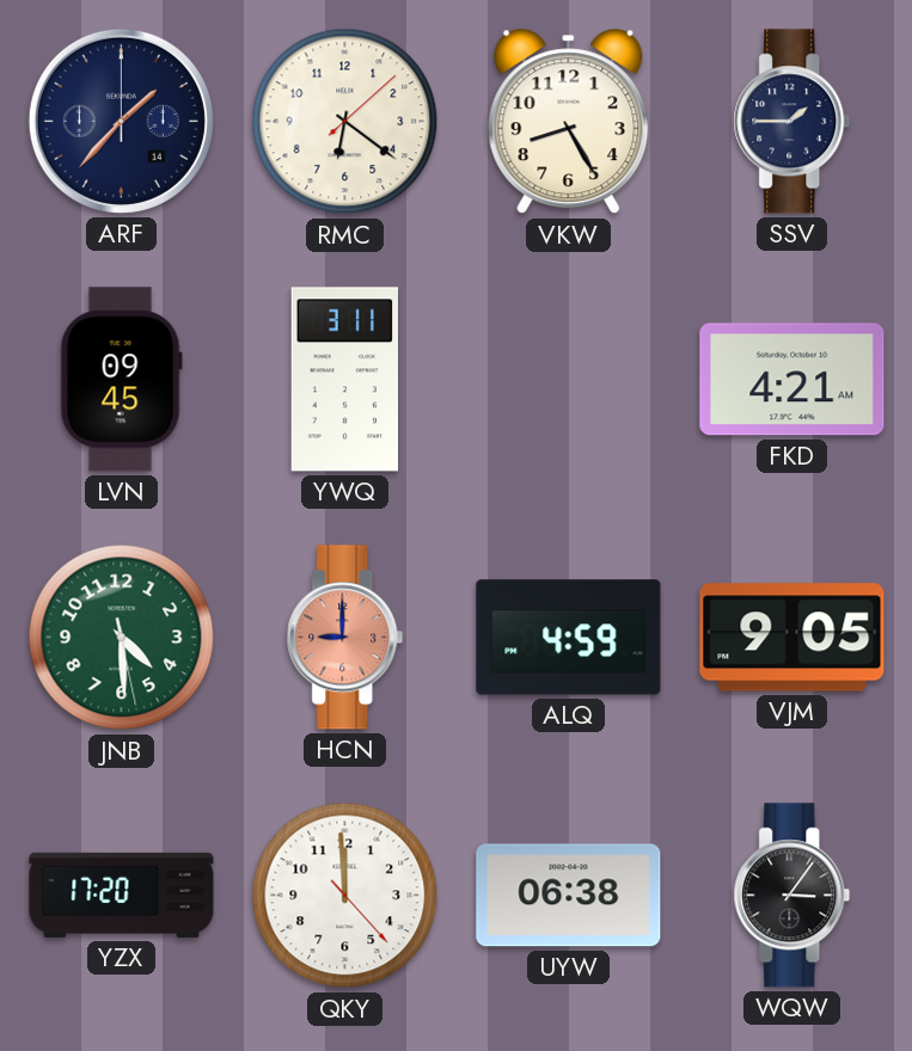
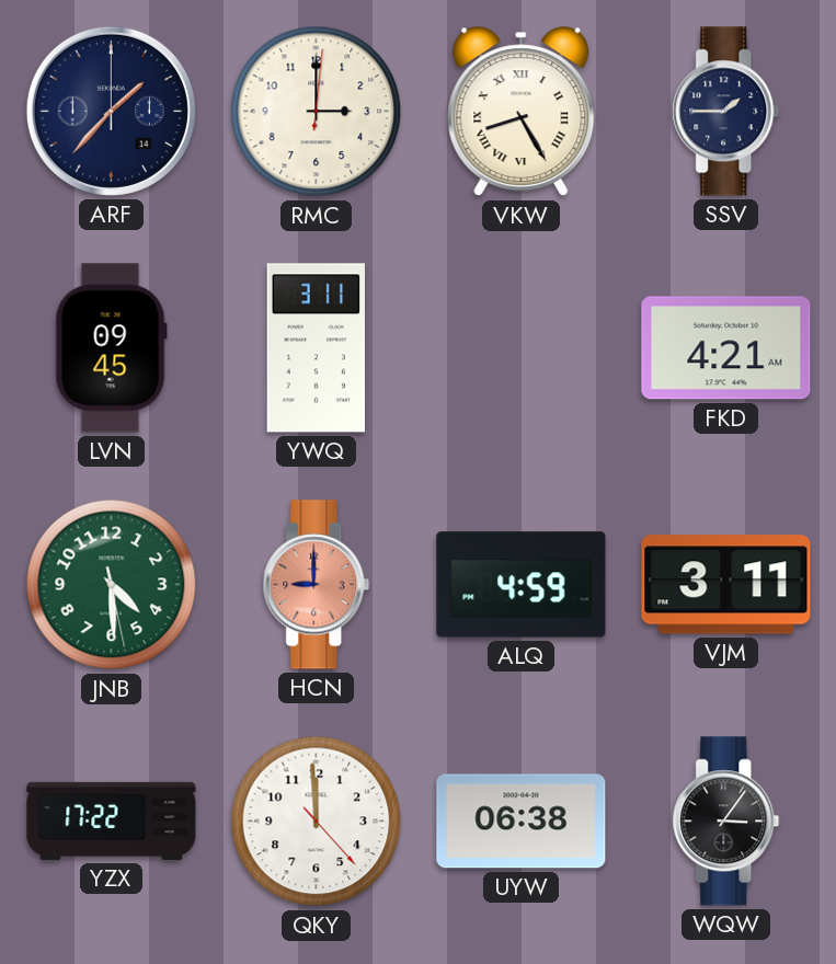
RMC: 6:21 -> 3:00
VKW numerals: Arabic -> Roman
VJM: 9:05 -> 3:11
YZX: 17:20 -> 17:22
